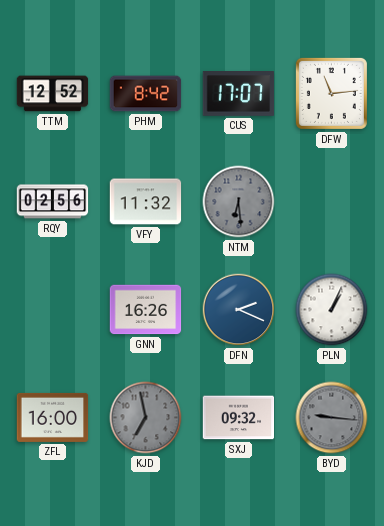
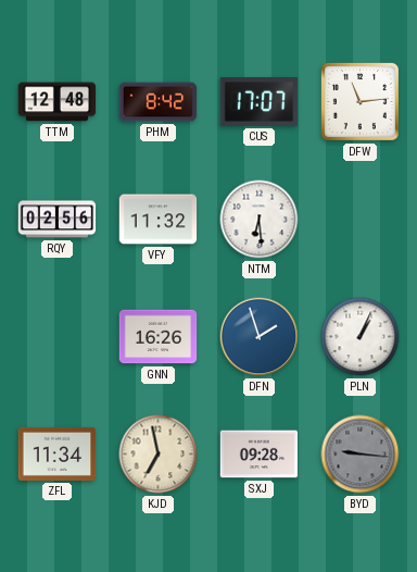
TTM: 12:52 -> 12:48
NTM dial: grey -> white
DFN: 2:19 -> 1:57
ZFL: 16:00 -> 11:34
KJD dial: grey -> cream
SXJ: 09:32 -> 09:28
